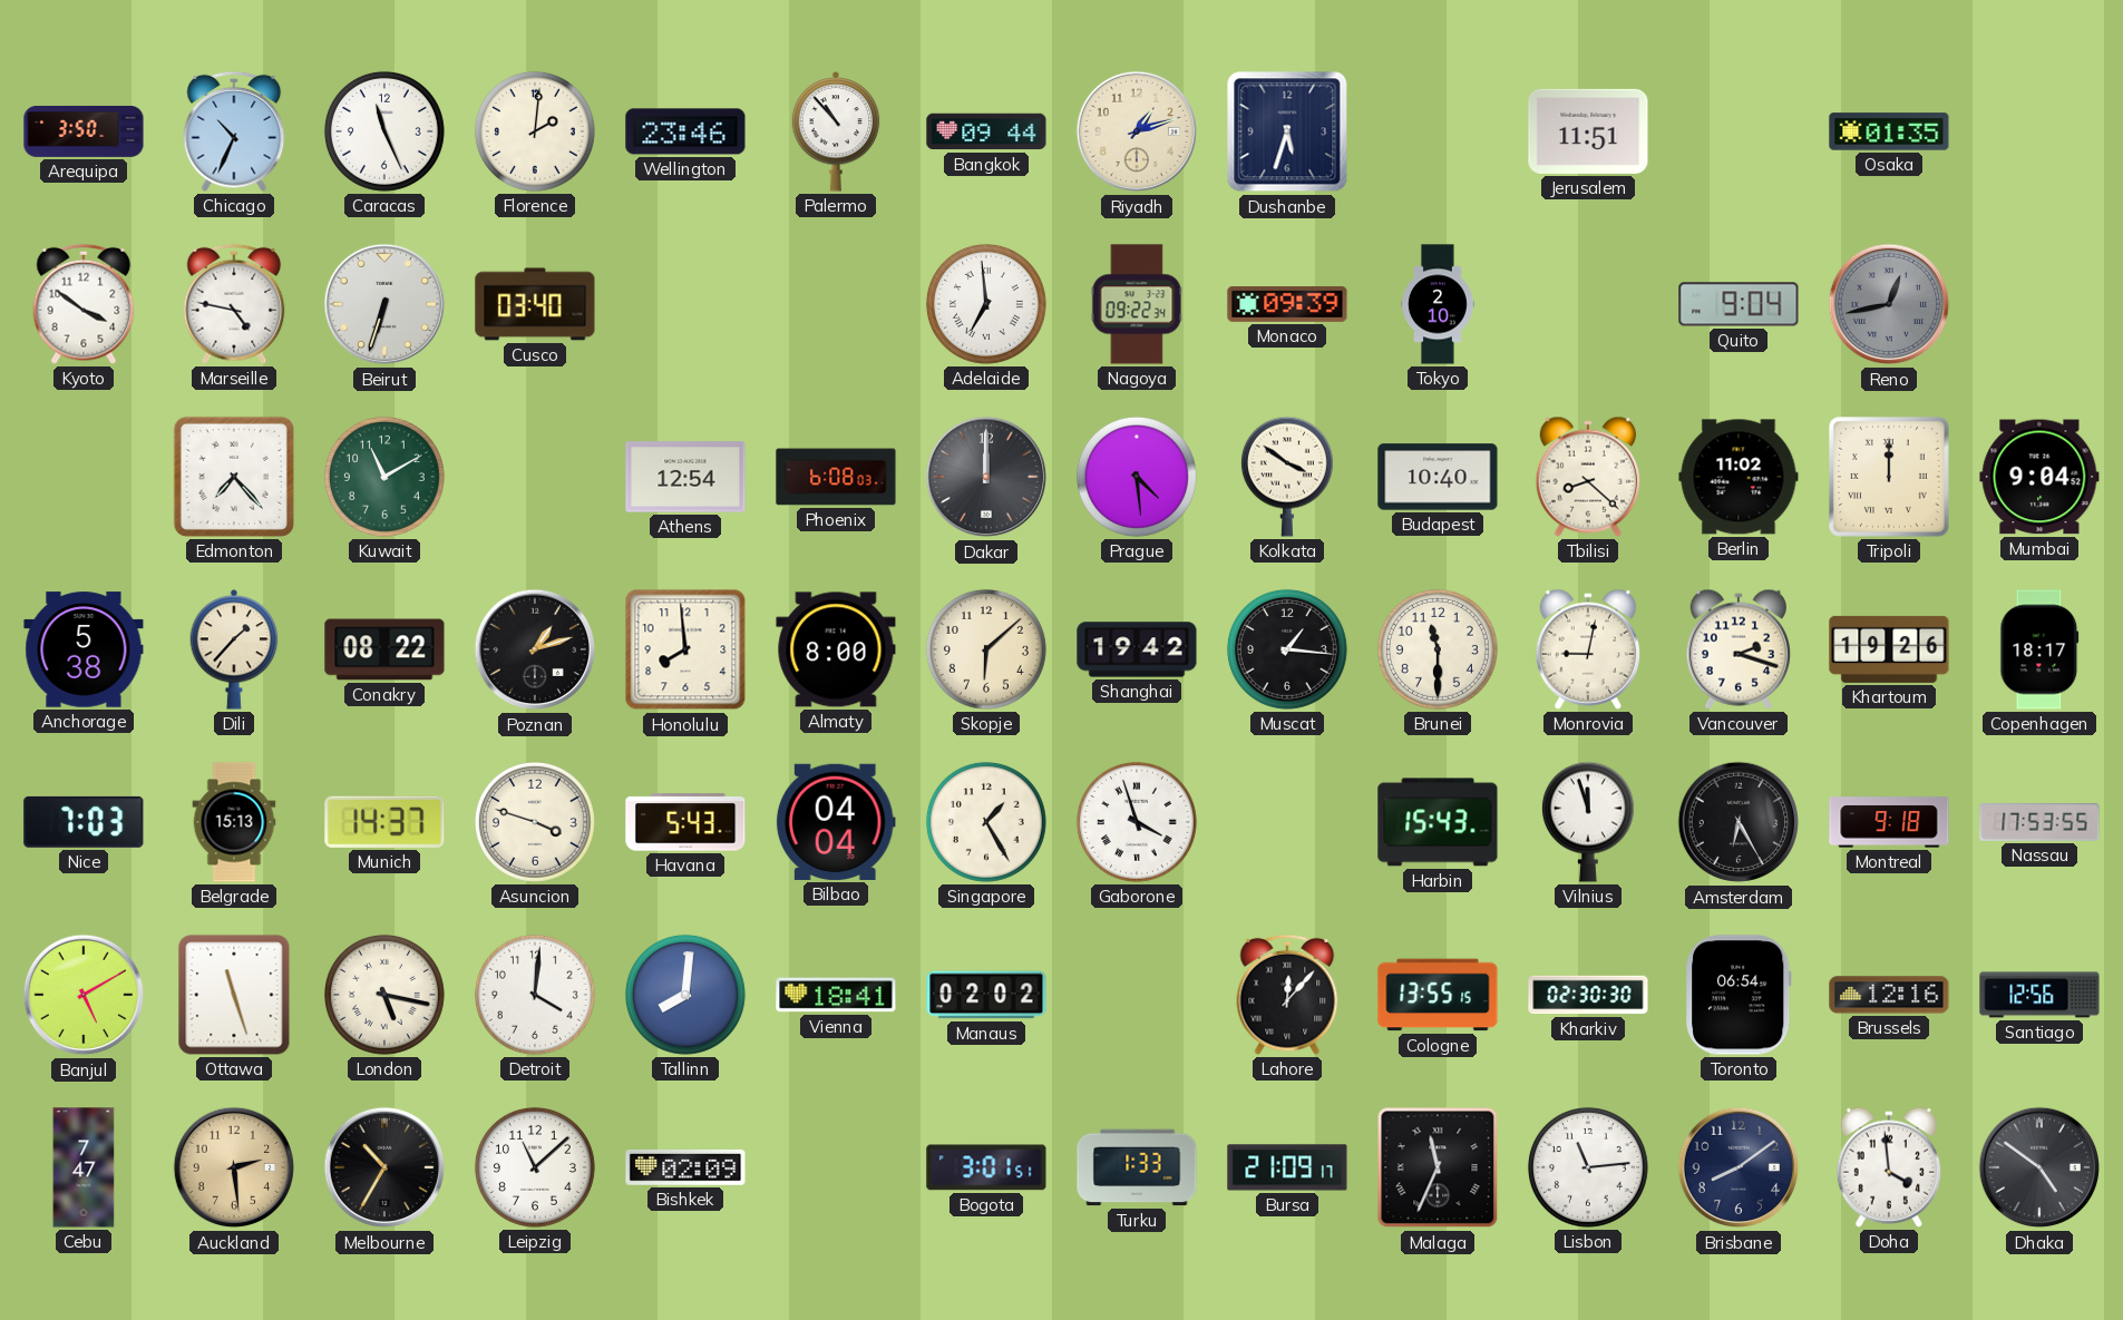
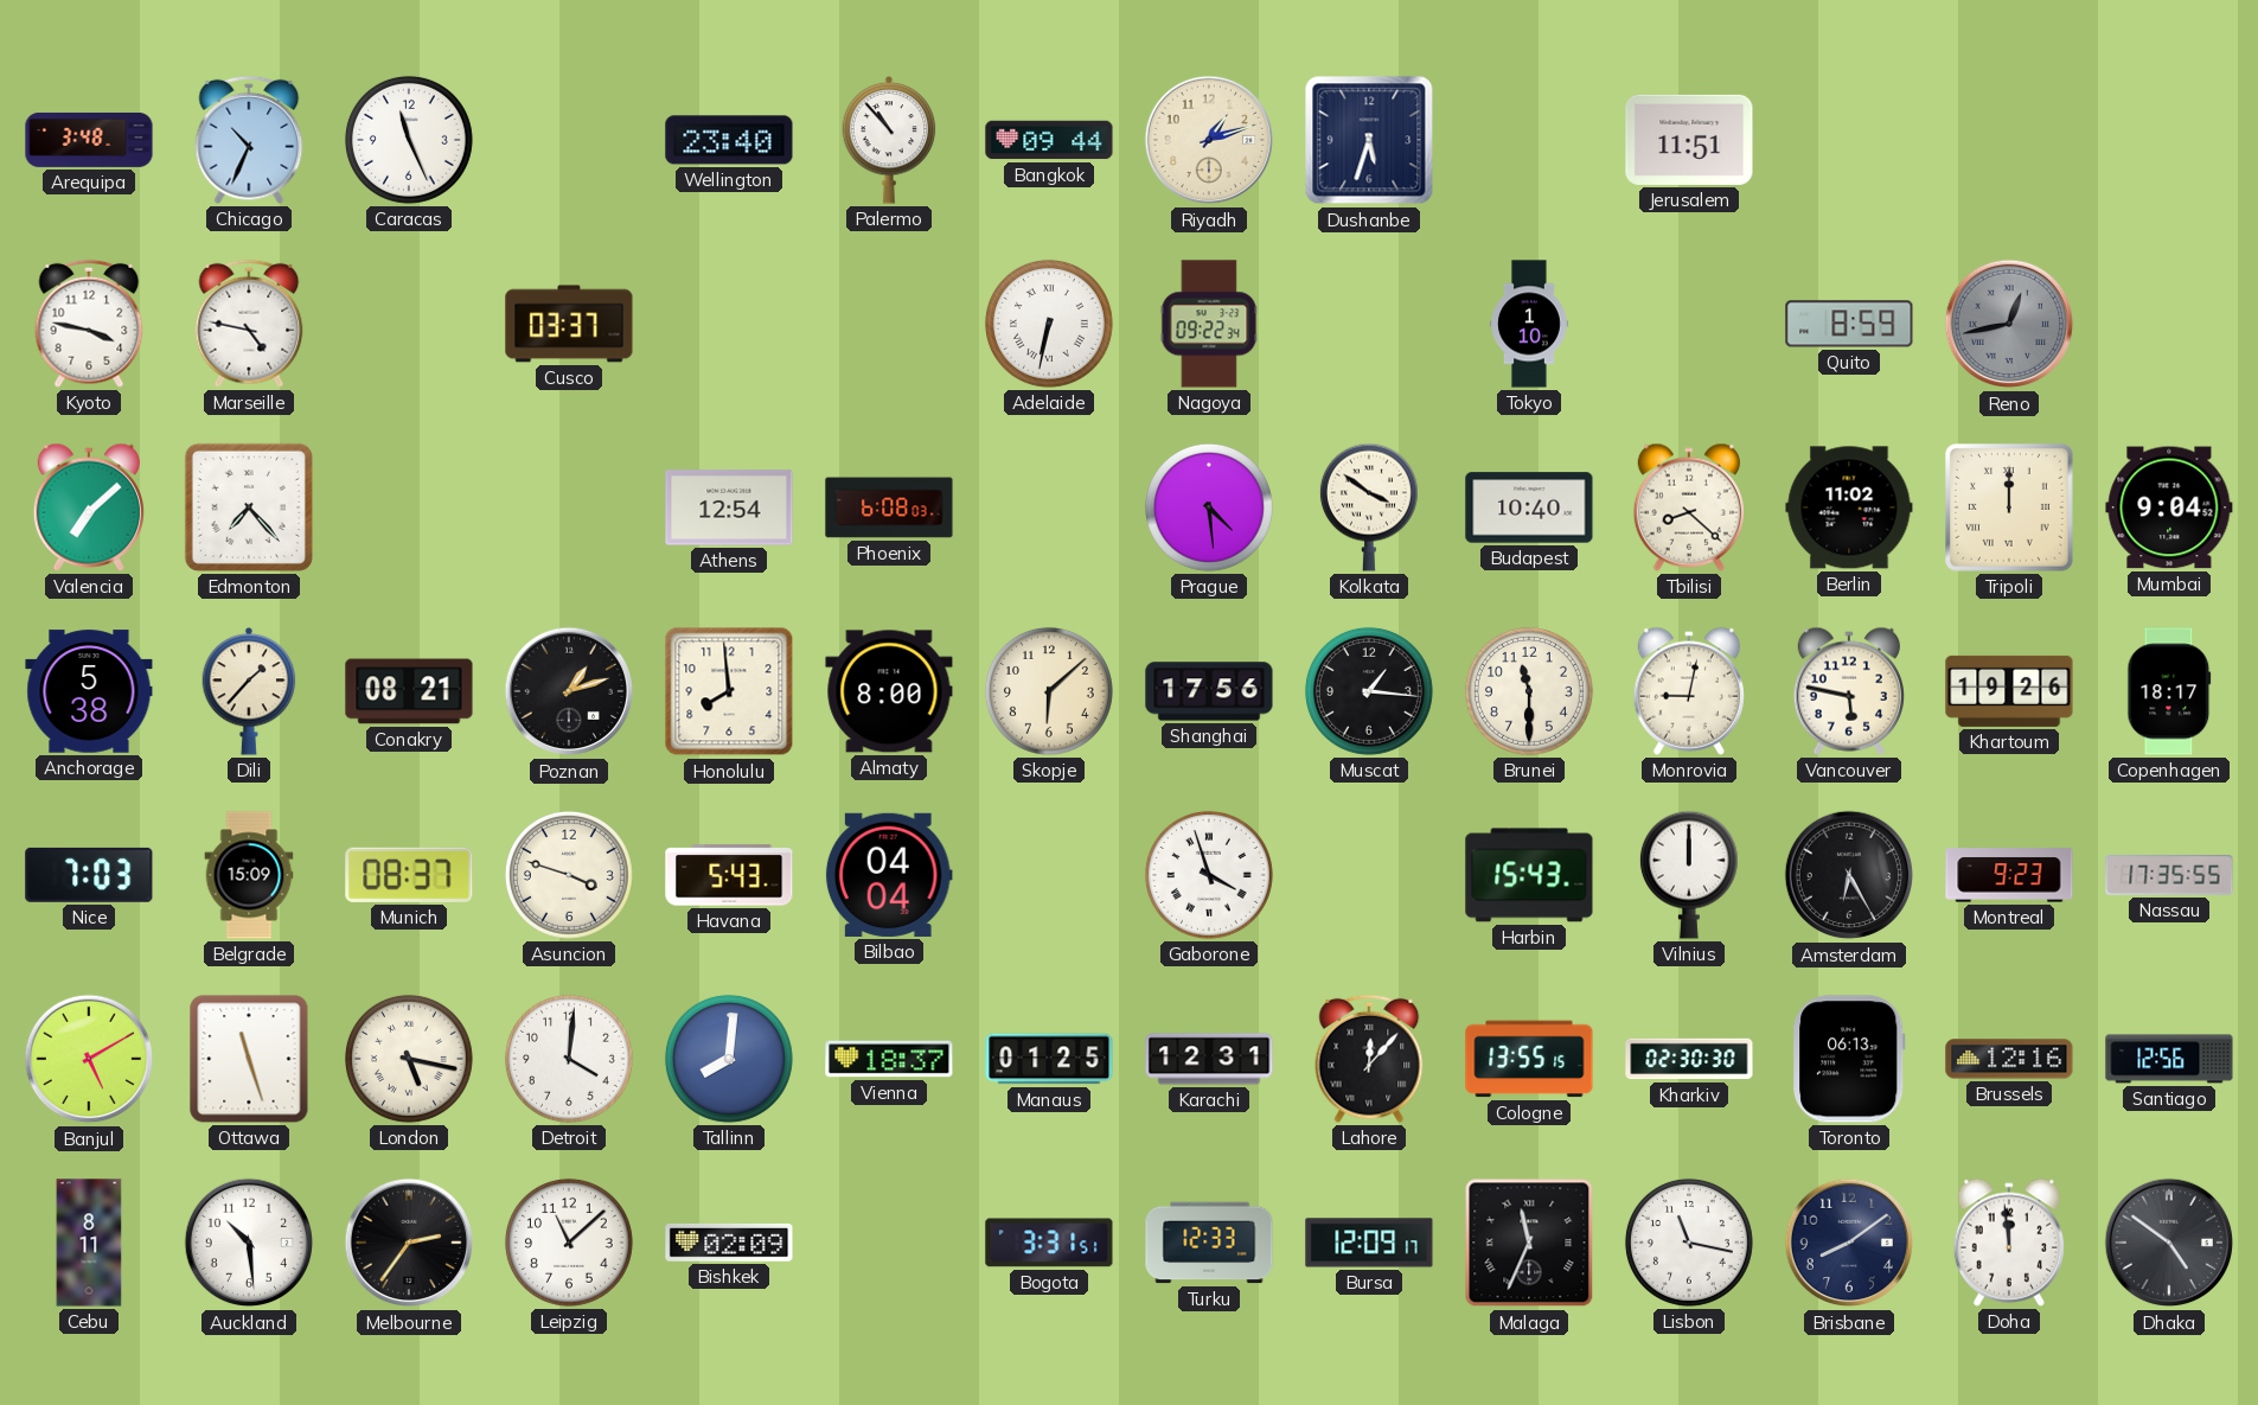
Arequipa: 3:50 -> 3:48
Florence: 2:01 -> none
Wellington: 23:46 -> 23:40
Osaka: 01:35 -> none
Kyoto: 3:51 -> 3:47
Beirut: 6:33 -> none
Cusco: 03:40 -> 03:37
Adelaide: 6:59 -> 6:32
Monaco: 09:39 -> none
Tokyo: 2:10 -> 1:10
Quito: 9:04 -> 8:59
Valencia: none -> 7:08
Kuwait: 11:10 -> none
Dakar: 12:00 -> none
Conakry: 08:22 -> 08:21
Shanghai: 19:42 -> 17:56
Vancouver: 2:18 -> 5:47
Belgrade: 15:13 -> 15:09
Munich: 14:37 -> 08:37
Singapore: 1:25 -> none
Vilnius: 11:57 -> 12:00
Montreal: 9:18 -> 9:23
Nassau: 17:53 -> 17:35
Vienna: 18:41 -> 18:37
Manaus: 02:02 -> 01:25
Karachi: none -> 12:31
Toronto: 06:54 -> 06:13
Cebu: 7:47 -> 8:11
Auckland: 2:29 -> 10:29
Auckland dial: champagne -> white
Melbourne: 10:35 -> 2:36
Bogota: 3:01 -> 3:31
Turku: 1:33 -> 12:33
Bursa: 21:09 -> 12:09
Lisbon: 11:14 -> 11:17
Doha: 3:59 -> 11:59
